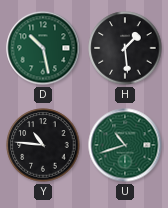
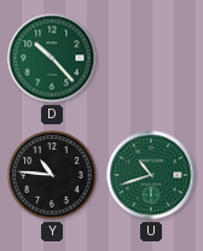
D: 10:28 -> 10:23
H: 1:29 -> none
